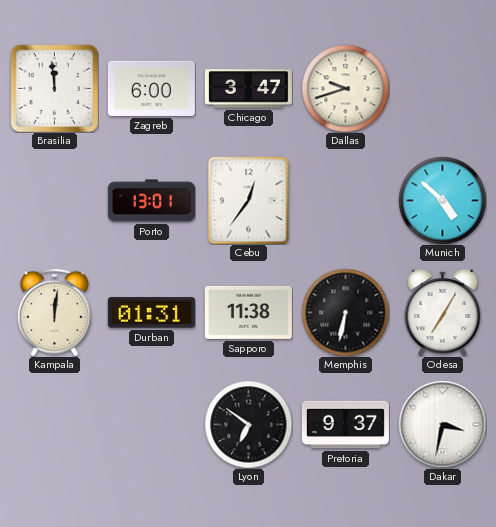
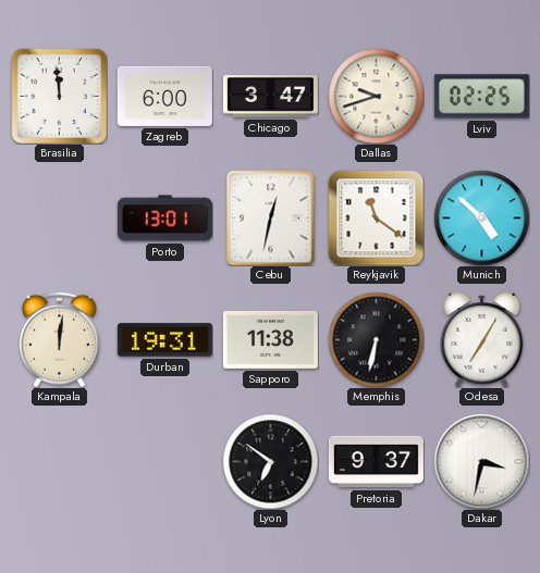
Lviv: none -> 02:25
Cebu: 12:36 -> 12:32
Reykjavik: none -> 11:21
Durban: 01:31 -> 19:31
